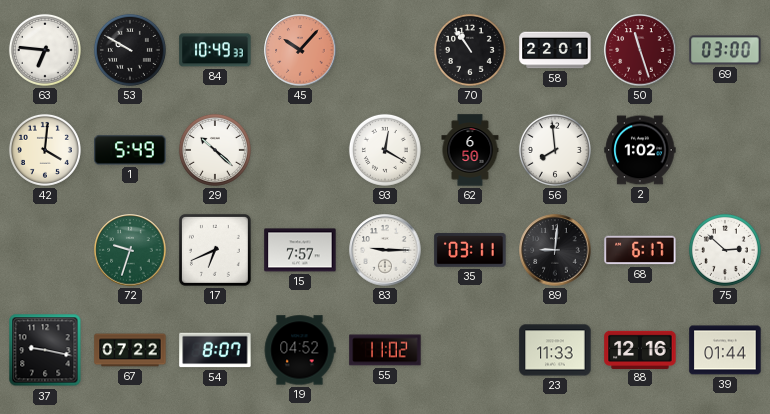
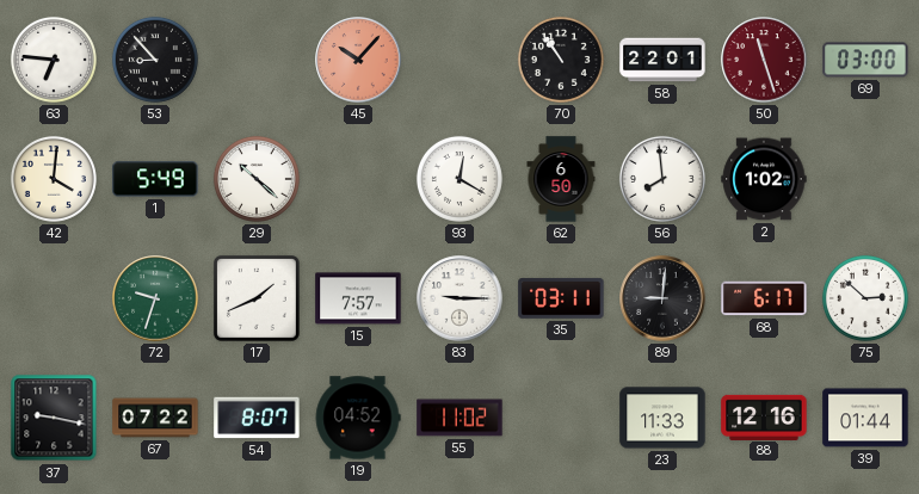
53: 9:50 -> 8:53
84: 10:49 -> none
17: 6:41 -> 1:41
